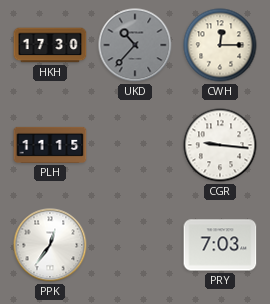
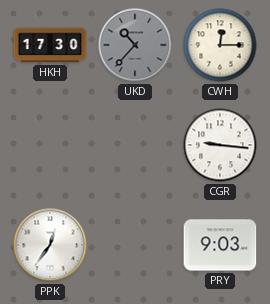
PLH: 11:15 -> none
PRY: 7:03 -> 9:03
